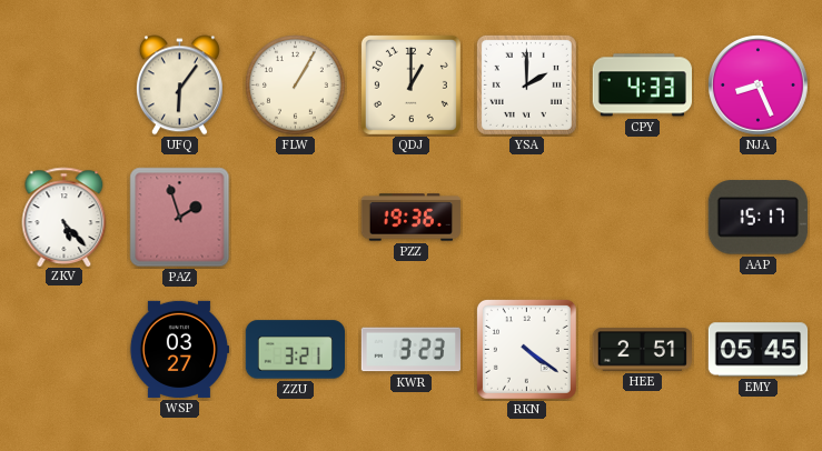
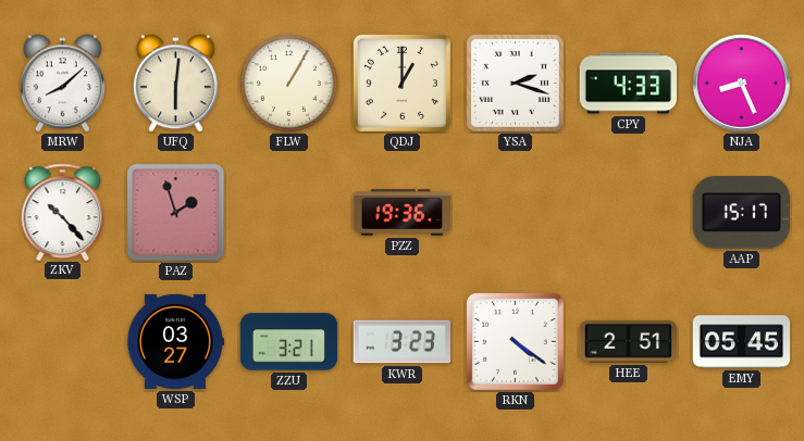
MRW: none -> 8:08
UFQ: 6:06 -> 6:01
YSA: 2:00 -> 2:18
ZKV: 5:23 -> 10:23
